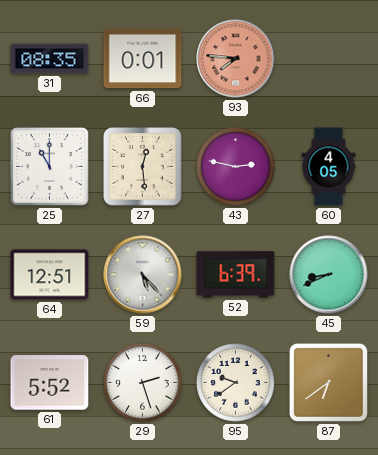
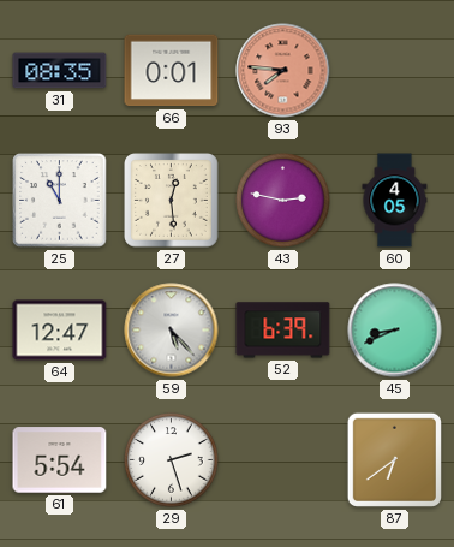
64: 12:51 -> 12:47
61: 5:52 -> 5:54
95: 9:39 -> none
